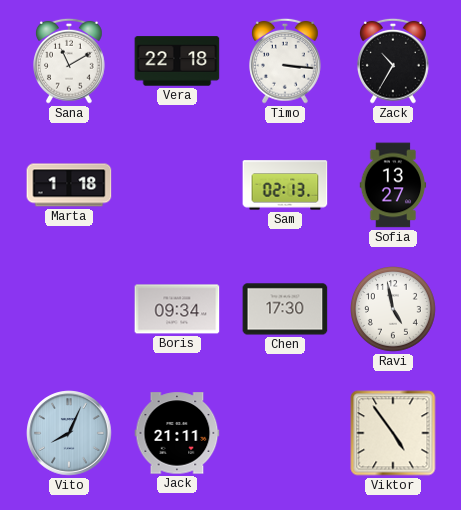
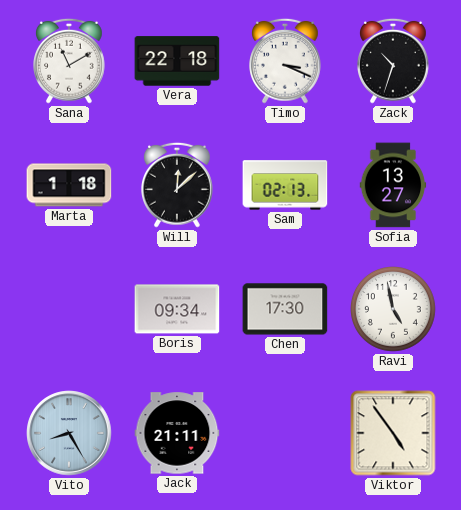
Timo: 3:16 -> 3:19
Zack: 10:35 -> 10:33
Will: none -> 12:08
Vito: 8:04 -> 8:25
